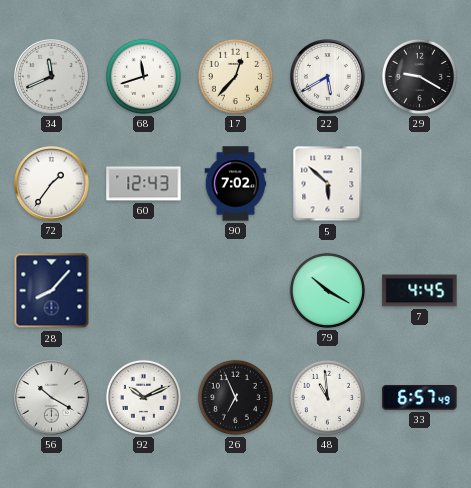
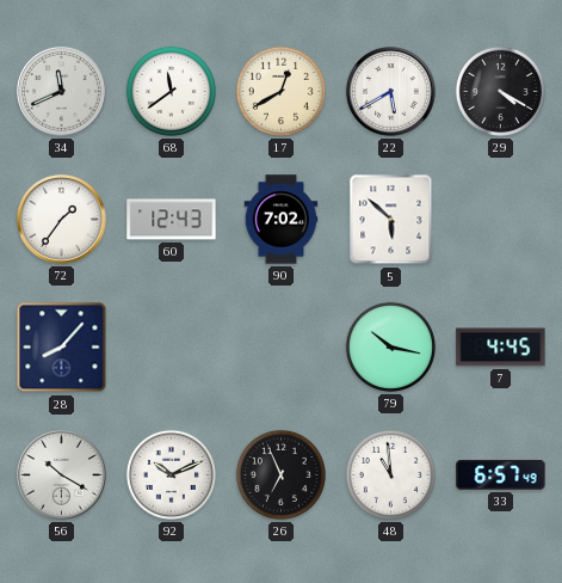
68: 11:42 -> 11:39
17: 12:37 -> 12:40
29: 9:20 -> 4:20
79: 10:20 -> 10:17
